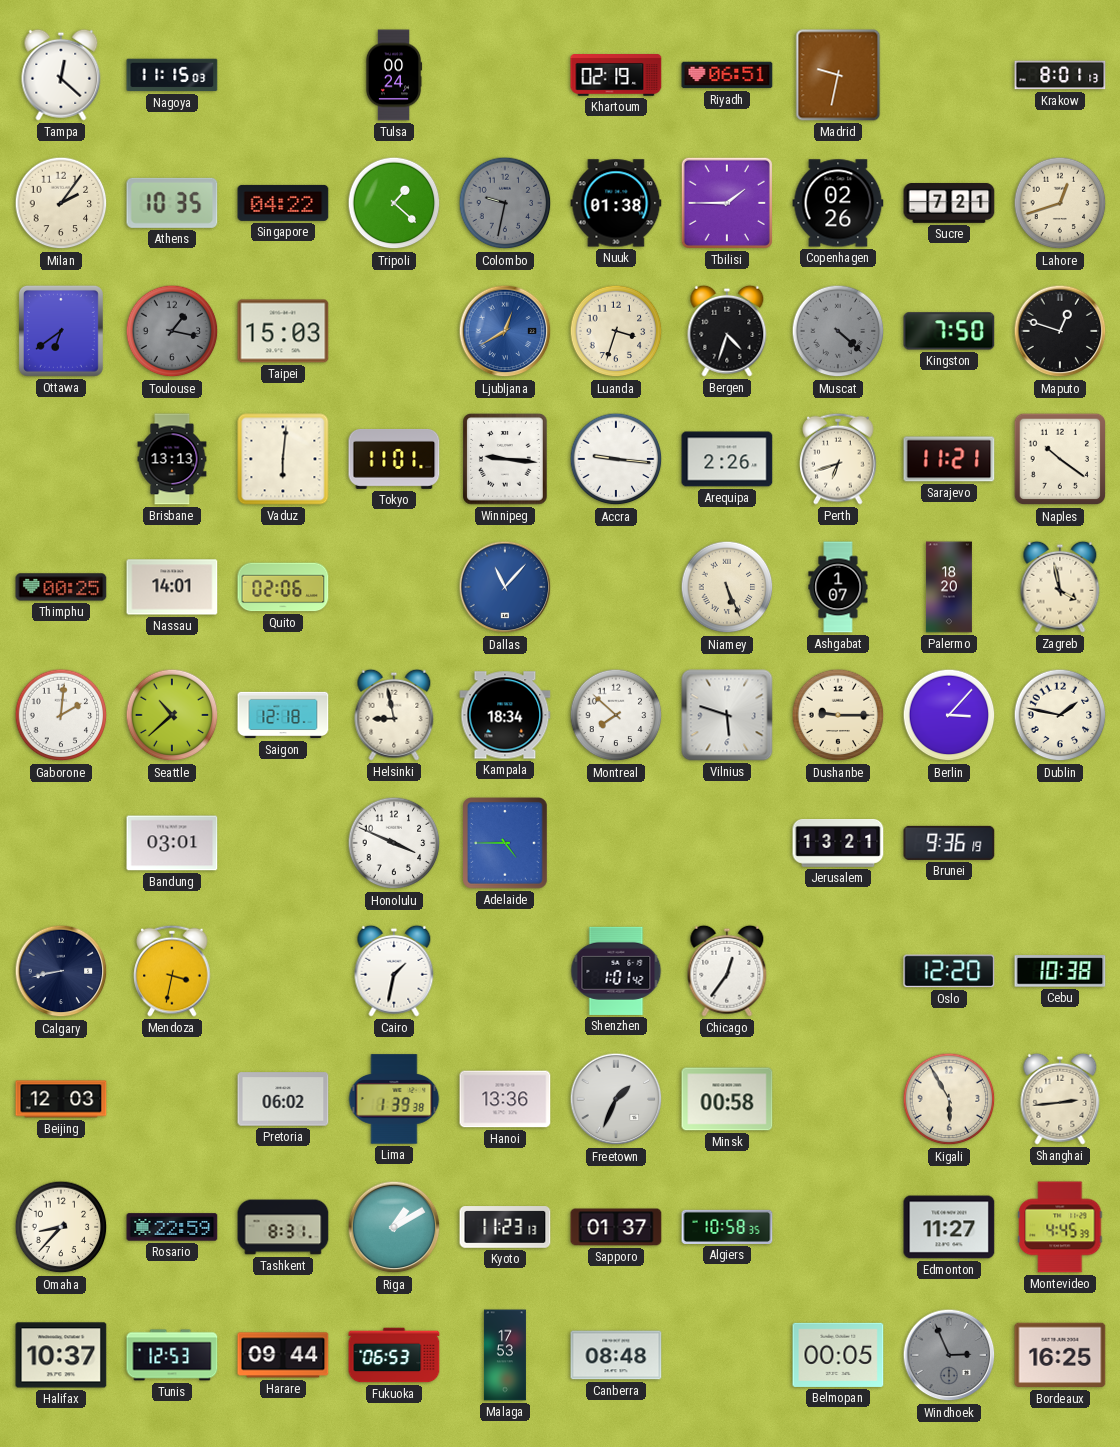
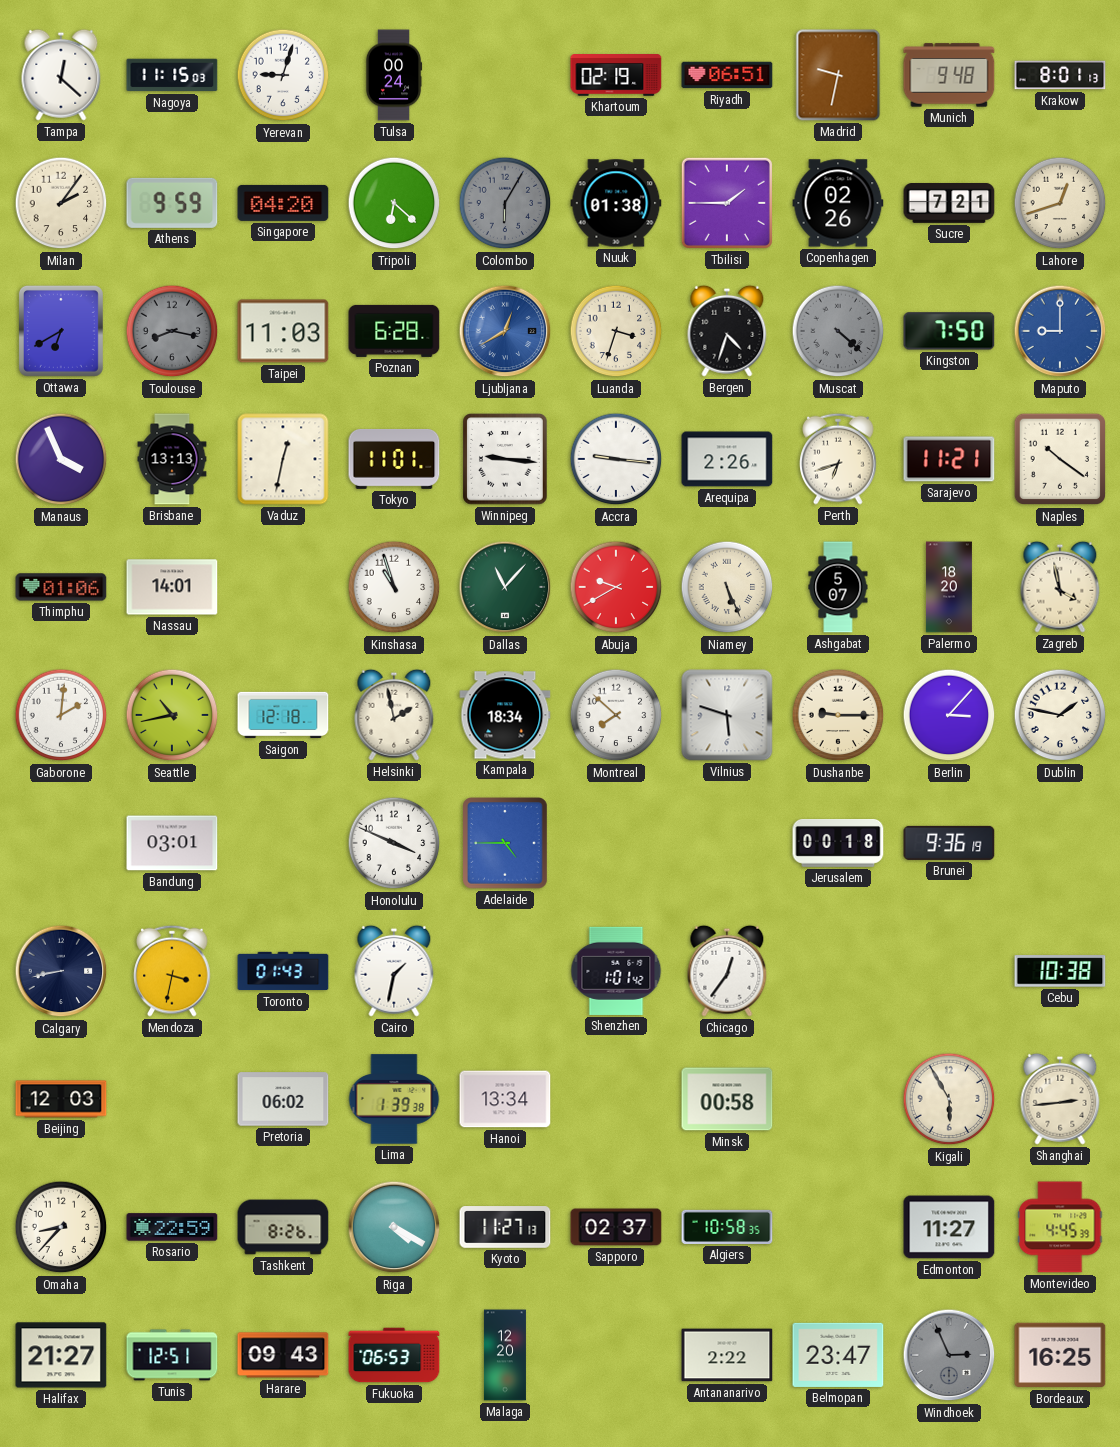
Yerevan: none -> 9:03
Munich: none -> 9:48
Athens: 10:35 -> 9:59
Singapore: 04:22 -> 04:20
Tripoli: 1:22 -> 6:22
Colombo: 9:32 -> 6:05
Ottawa: 6:39 -> 6:40
Toulouse: 1:17 -> 8:17
Taipei: 15:03 -> 11:03
Poznan: none -> 6:28
Maputo: 12:48 -> 9:00
Maputo dial: black -> blue
Manaus: none -> 3:56
Vaduz: 6:01 -> 12:32
Thimphu: 00:25 -> 01:06
Quito: 02:06 -> none
Kinshasa: none -> 10:57
Dallas dial: blue -> green
Abuja: none -> 9:40
Ashgabat: 1:07 -> 5:07
Seattle: 10:38 -> 10:43
Helsinki: 8:58 -> 1:58
Jerusalem: 13:21 -> 00:18
Toronto: none -> 01:43
Oslo: 12:20 -> none
Hanoi: 13:36 -> 13:34
Freetown: 1:34 -> none
Tashkent: 8:31 -> 8:26
Riga: 1:10 -> 4:20
Kyoto: 11:23 -> 11:27
Sapporo: 01:37 -> 02:37
Halifax: 10:37 -> 21:27
Tunis: 12:53 -> 12:51
Harare: 09:44 -> 09:43
Malaga: 17:53 -> 12:20
Canberra: 08:48 -> none
Antananarivo: none -> 2:22
Belmopan: 00:05 -> 23:47
